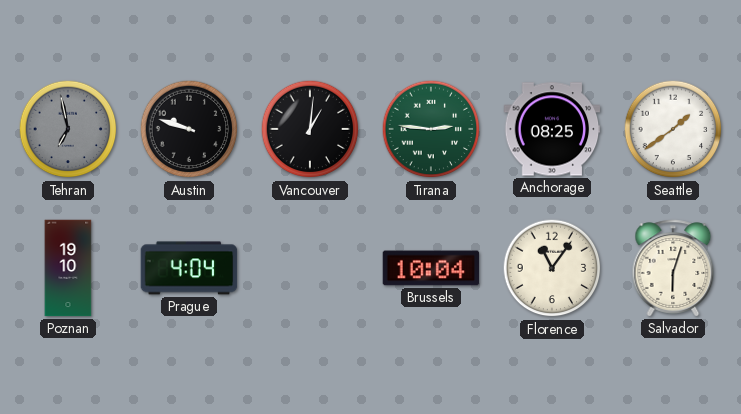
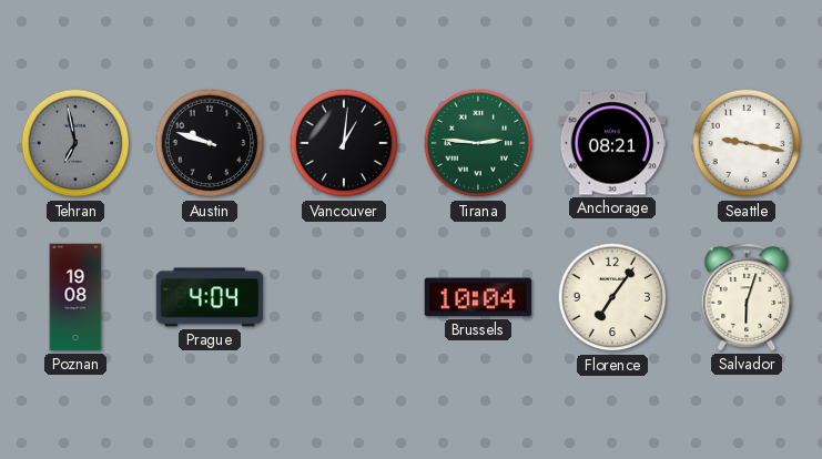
Anchorage: 08:25 -> 08:21
Seattle: 1:39 -> 9:17
Poznan: 19:10 -> 19:08
Florence: 11:06 -> 7:06
